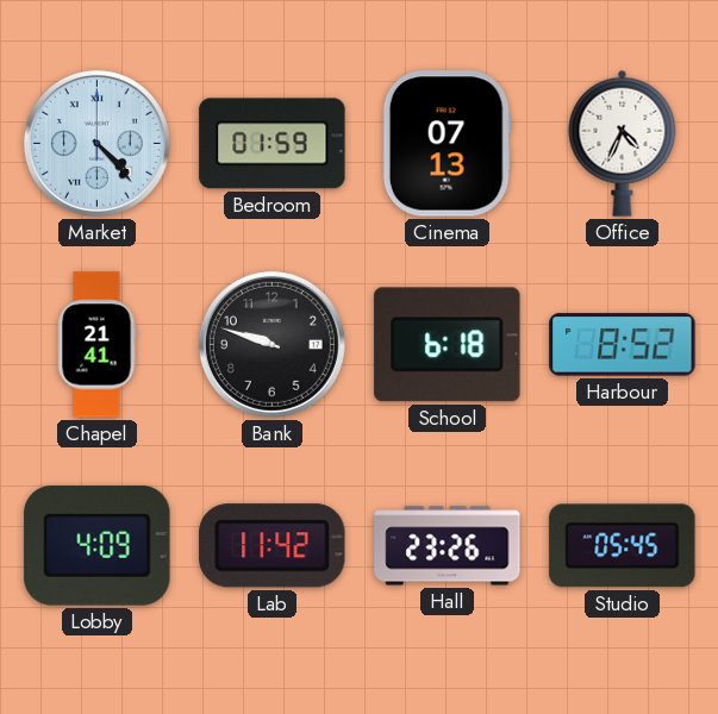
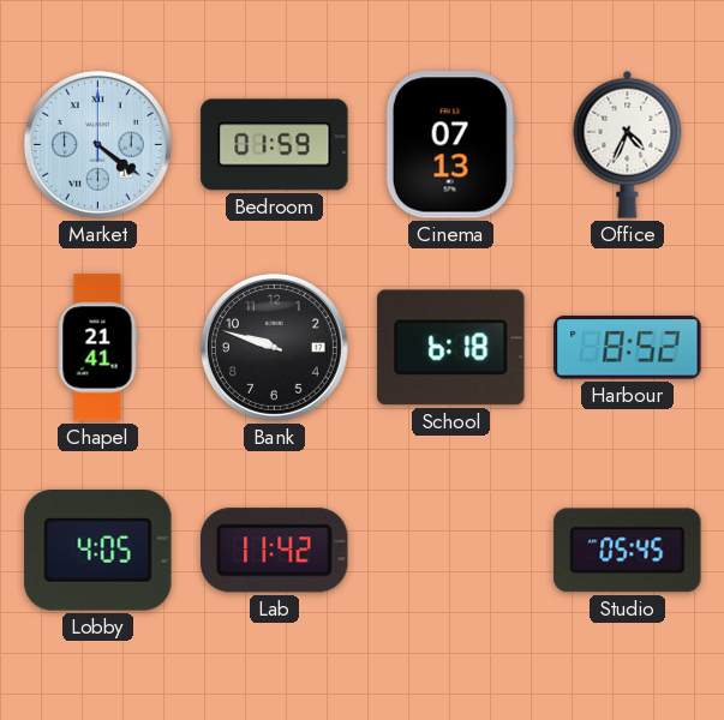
Market: 4:23 -> 4:21
Lobby: 4:09 -> 4:05
Hall: 23:26 -> none
